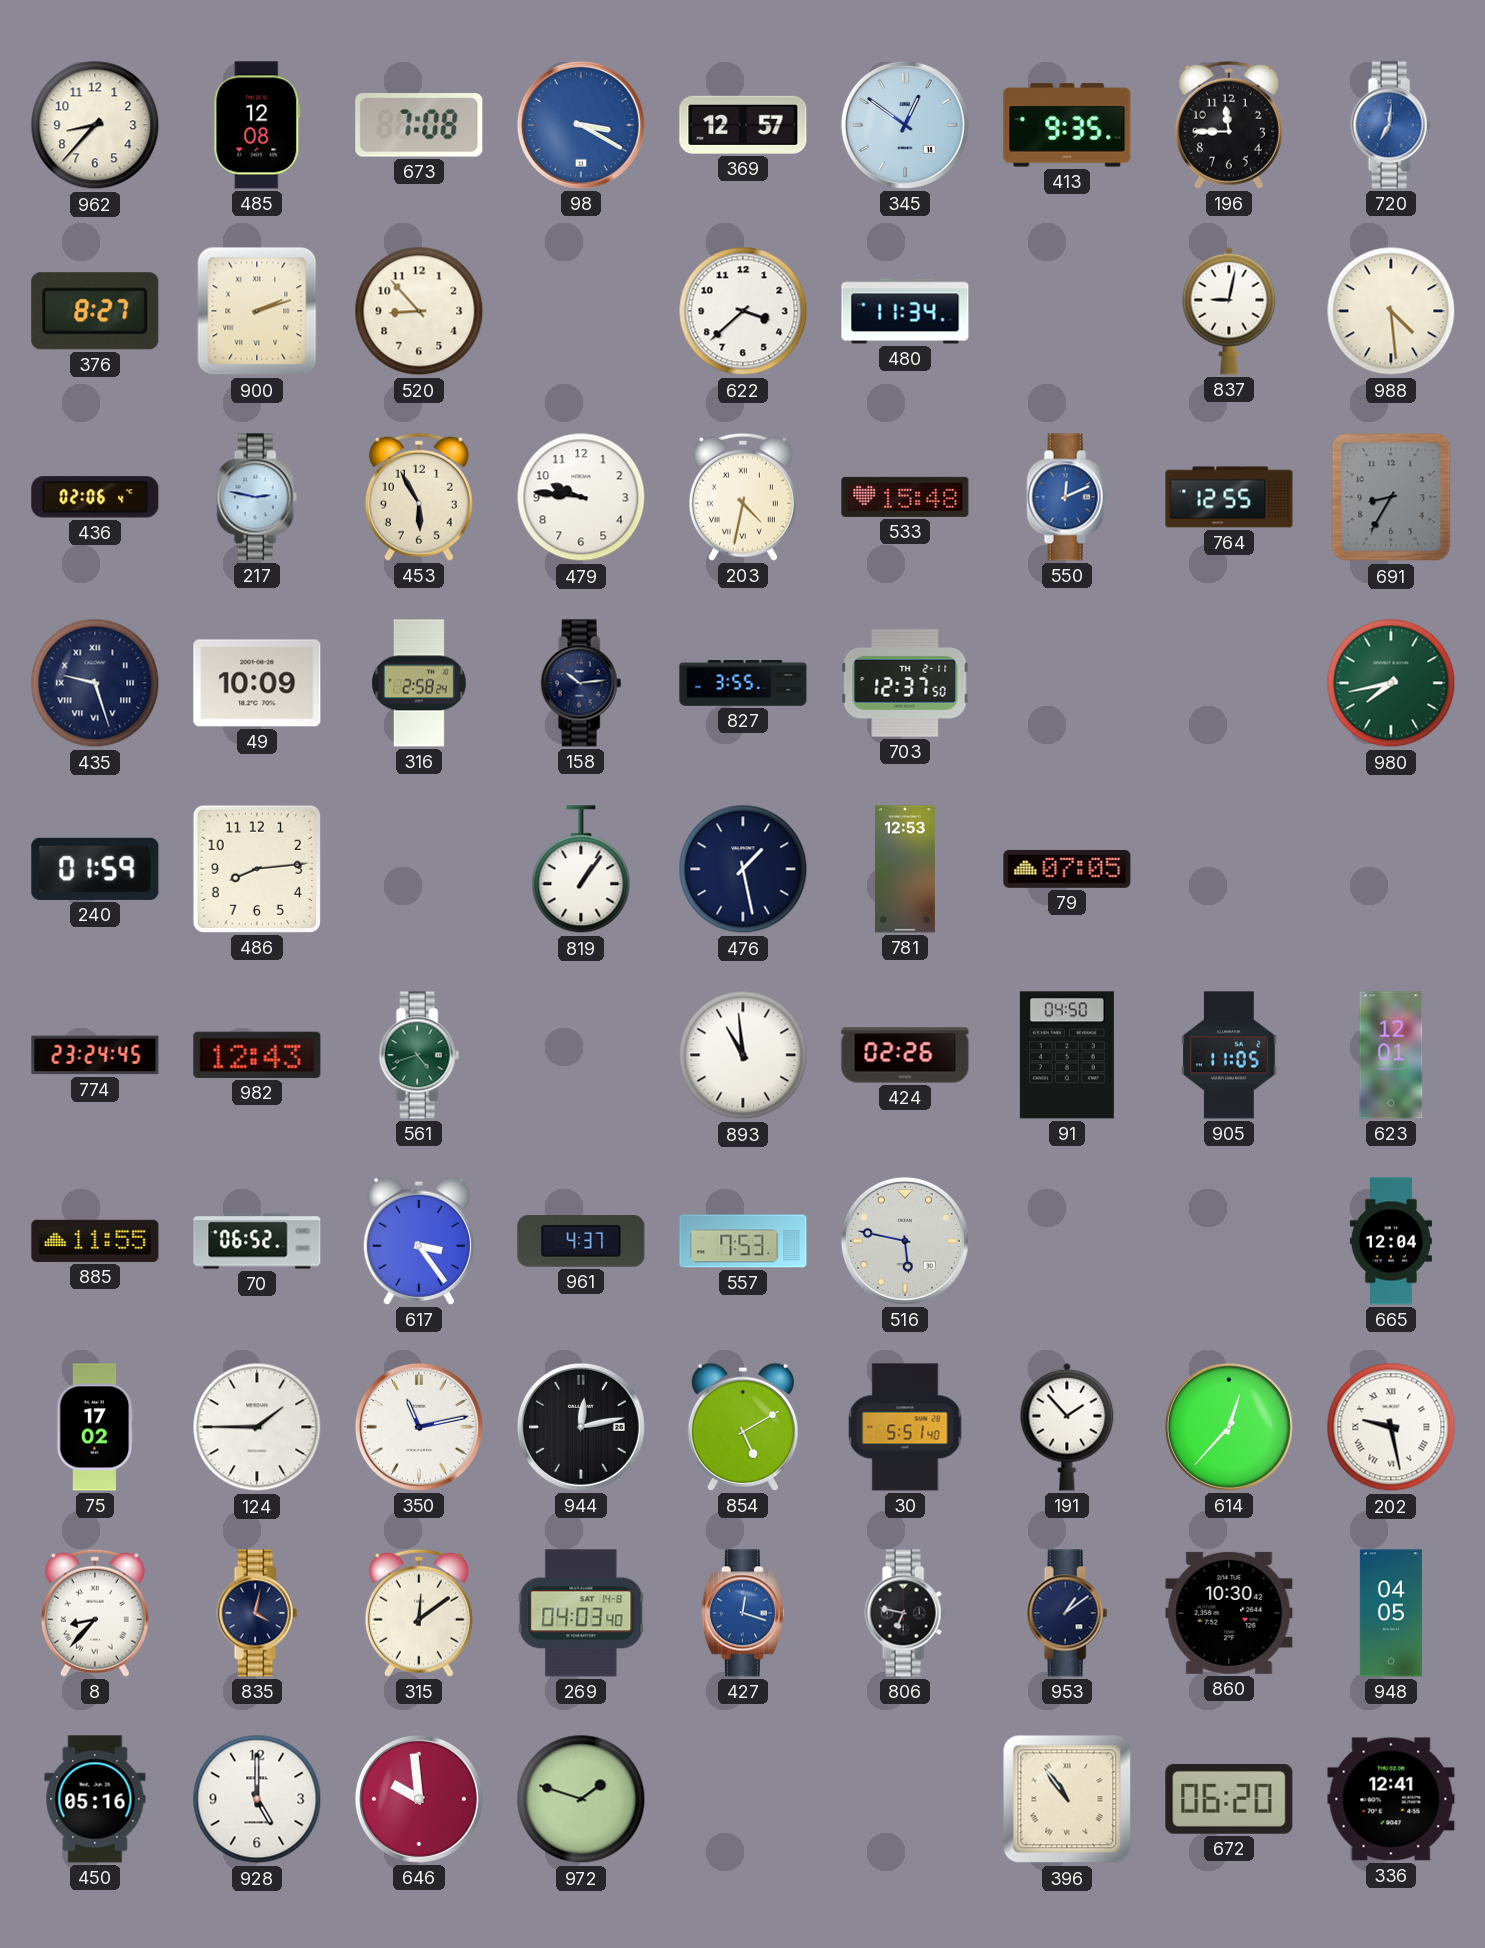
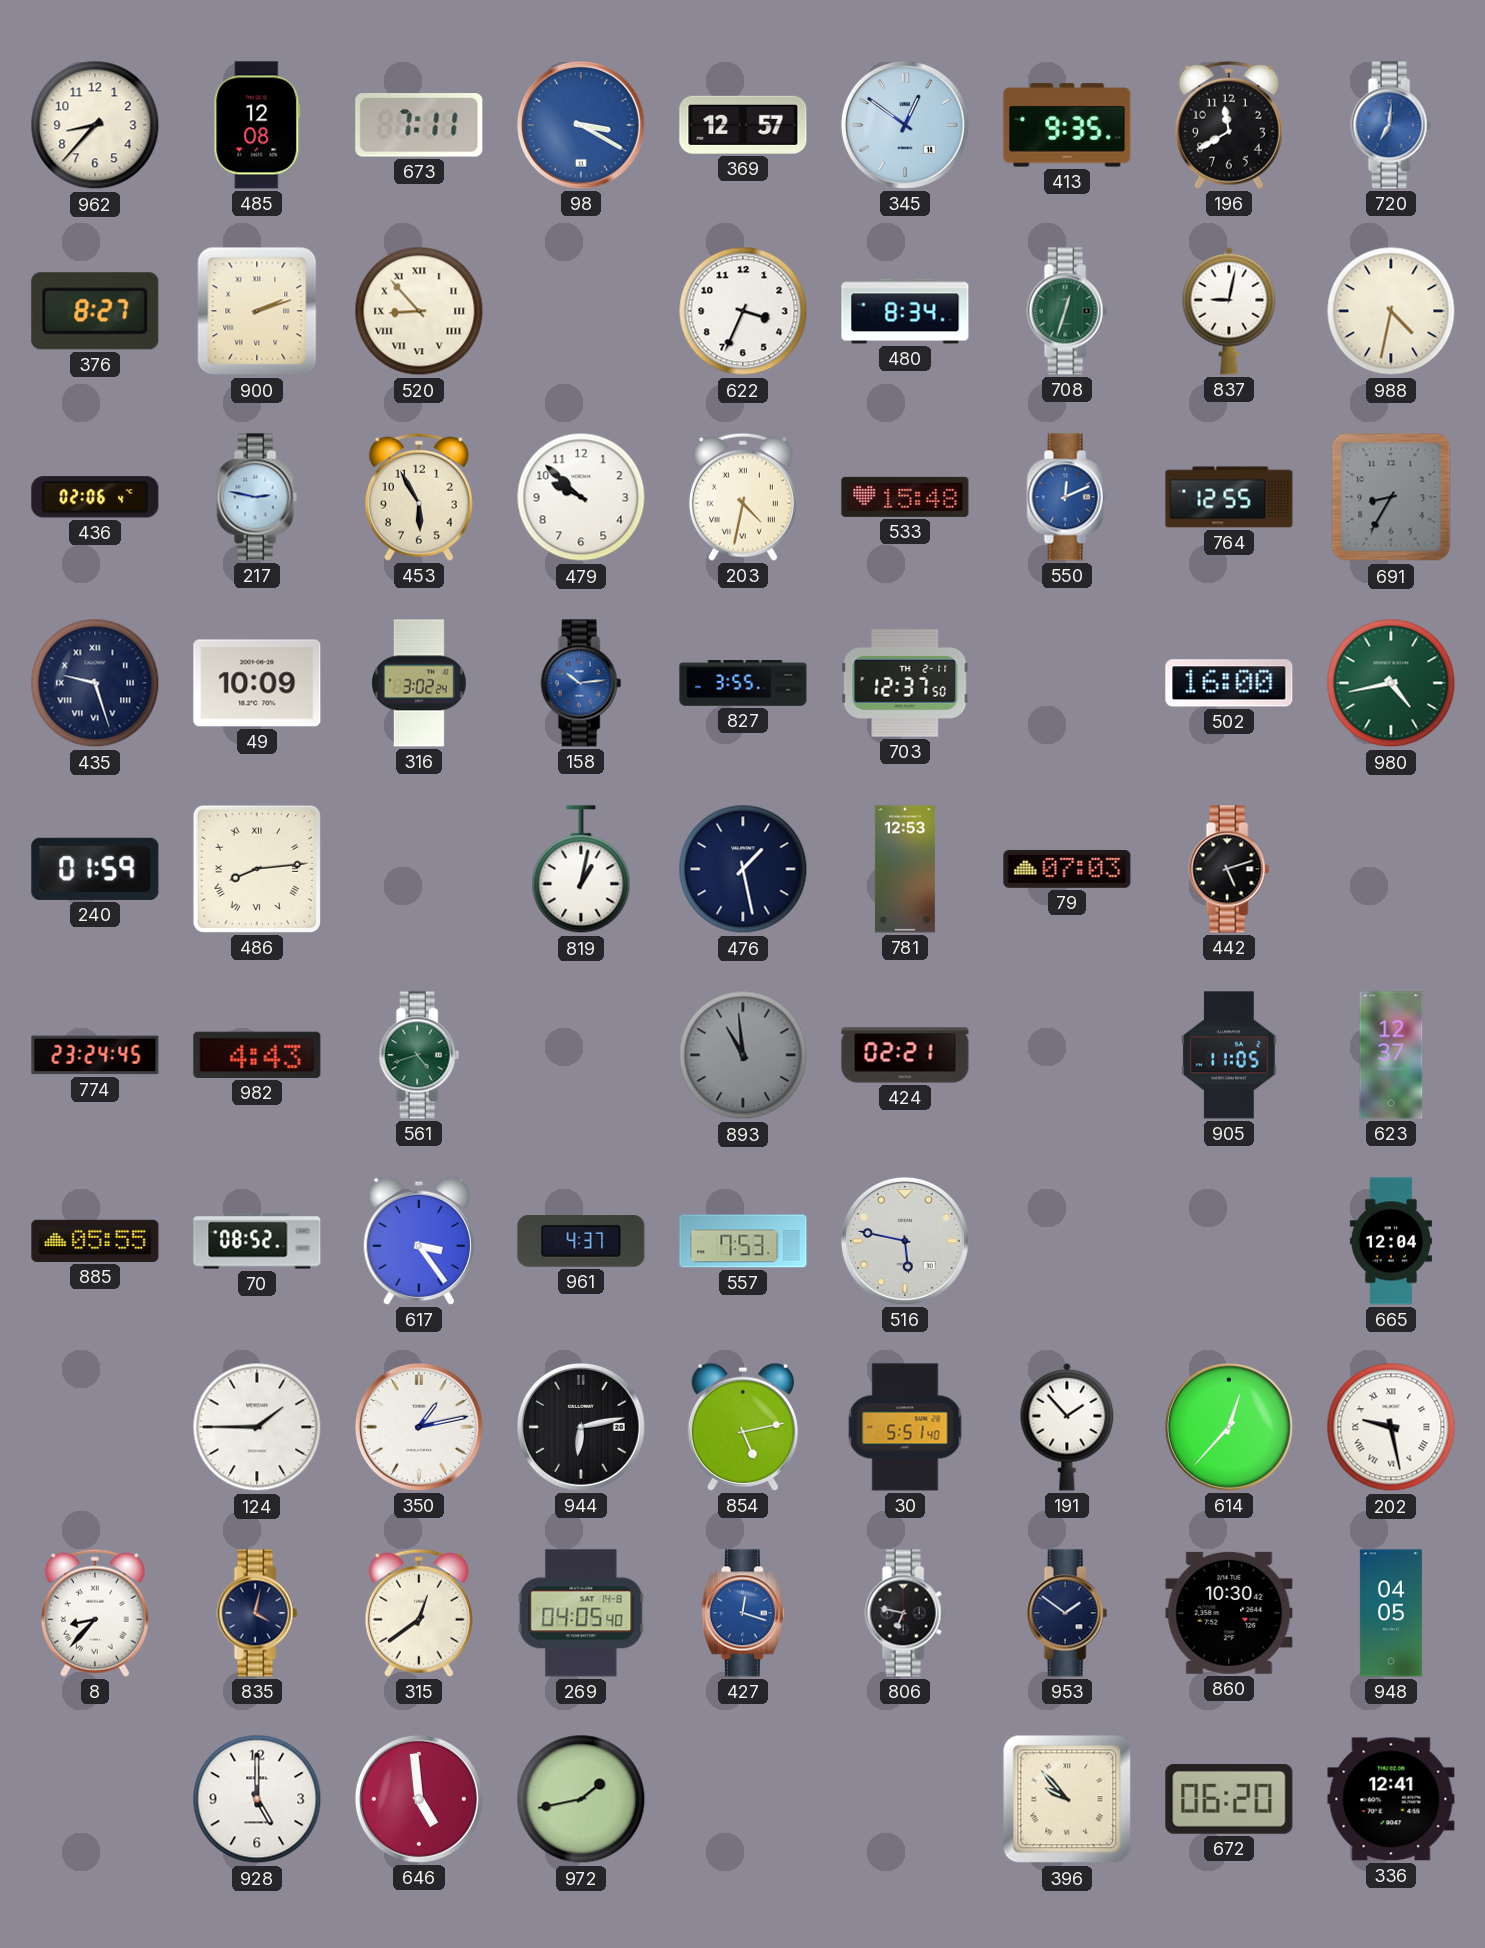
673: 7:08 -> 7:11
196: 11:45 -> 11:40
520 numerals: Arabic -> Roman
622: 3:38 -> 3:34
480: 11:34 -> 8:34
708: none -> 12:33
988: 4:29 -> 4:32
479: 9:46 -> 9:52
316: 2:58 -> 3:02
158 dial: navy -> blue
502: none -> 16:00
980: 7:43 -> 4:43
486 numerals: Arabic -> Roman
819: 1:06 -> 1:02
79: 07:05 -> 07:03
442: none -> 5:12
982: 12:43 -> 4:43
893 dial: white -> grey
424: 02:26 -> 02:21
91: 04:50 -> none
623: 12:01 -> 12:37
885: 11:55 -> 05:55
70: 06:52 -> 08:52
75: 17:02 -> none
350: 11:13 -> 1:13
944: 12:13 -> 6:13
854: 5:10 -> 5:13
315: 12:09 -> 12:39
269: 04:03 -> 04:05
953: 1:09 -> 1:51
450: 05:16 -> none
646: 9:59 -> 4:59
972: 1:48 -> 1:43
396: 10:54 -> 9:53
